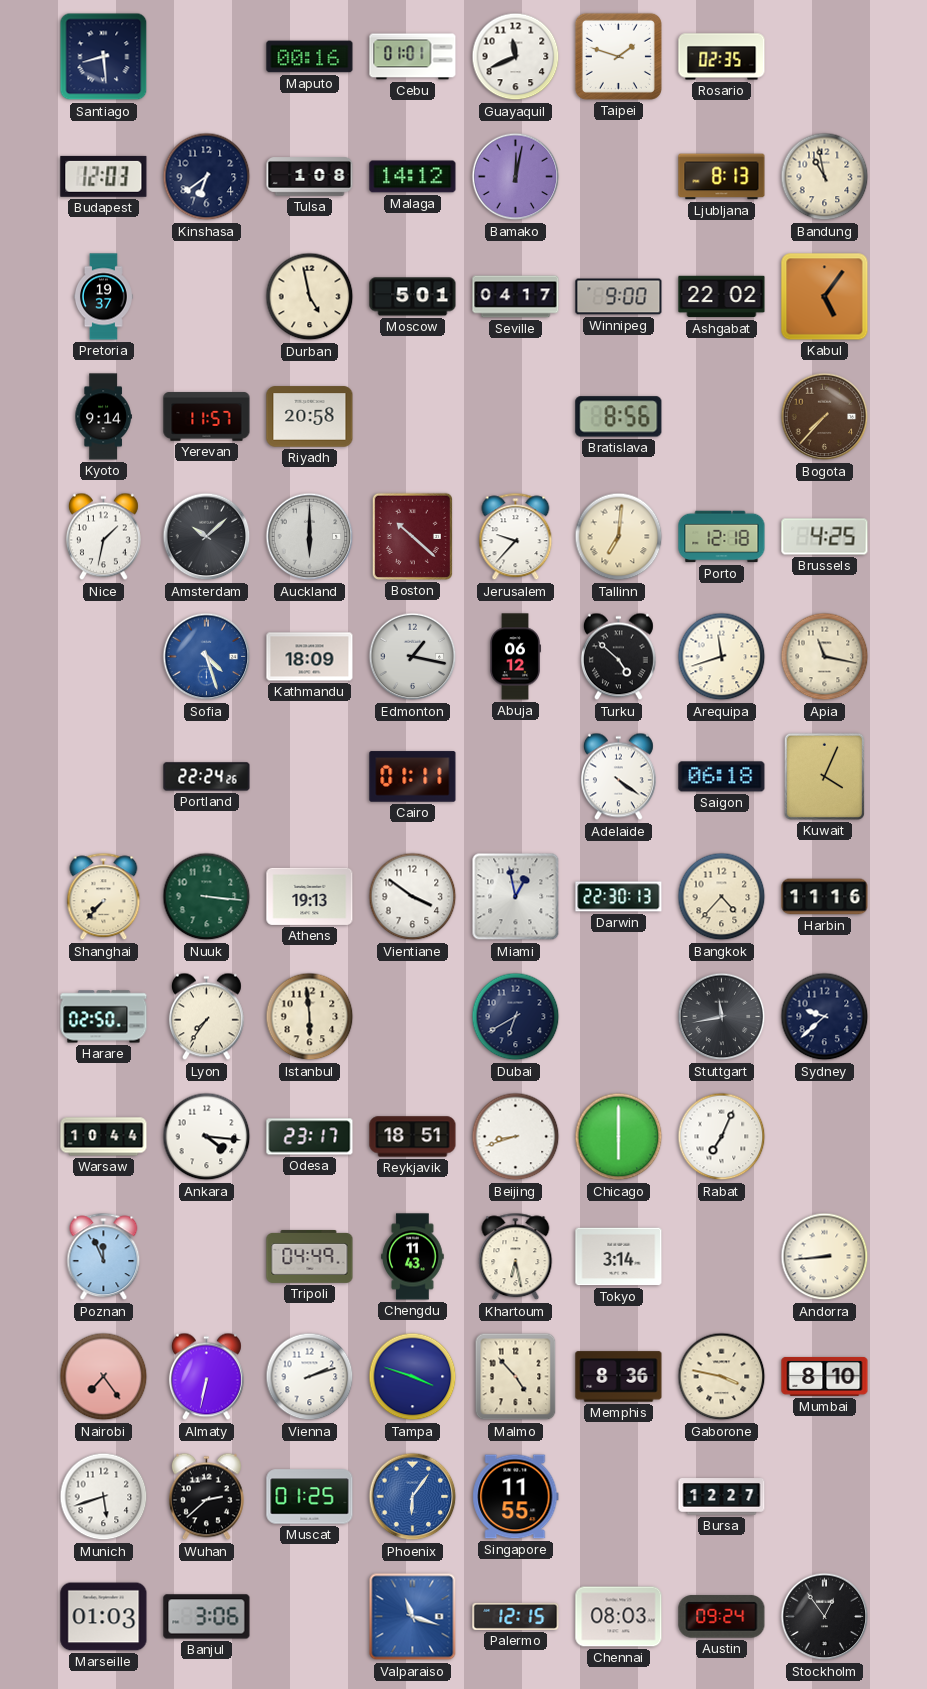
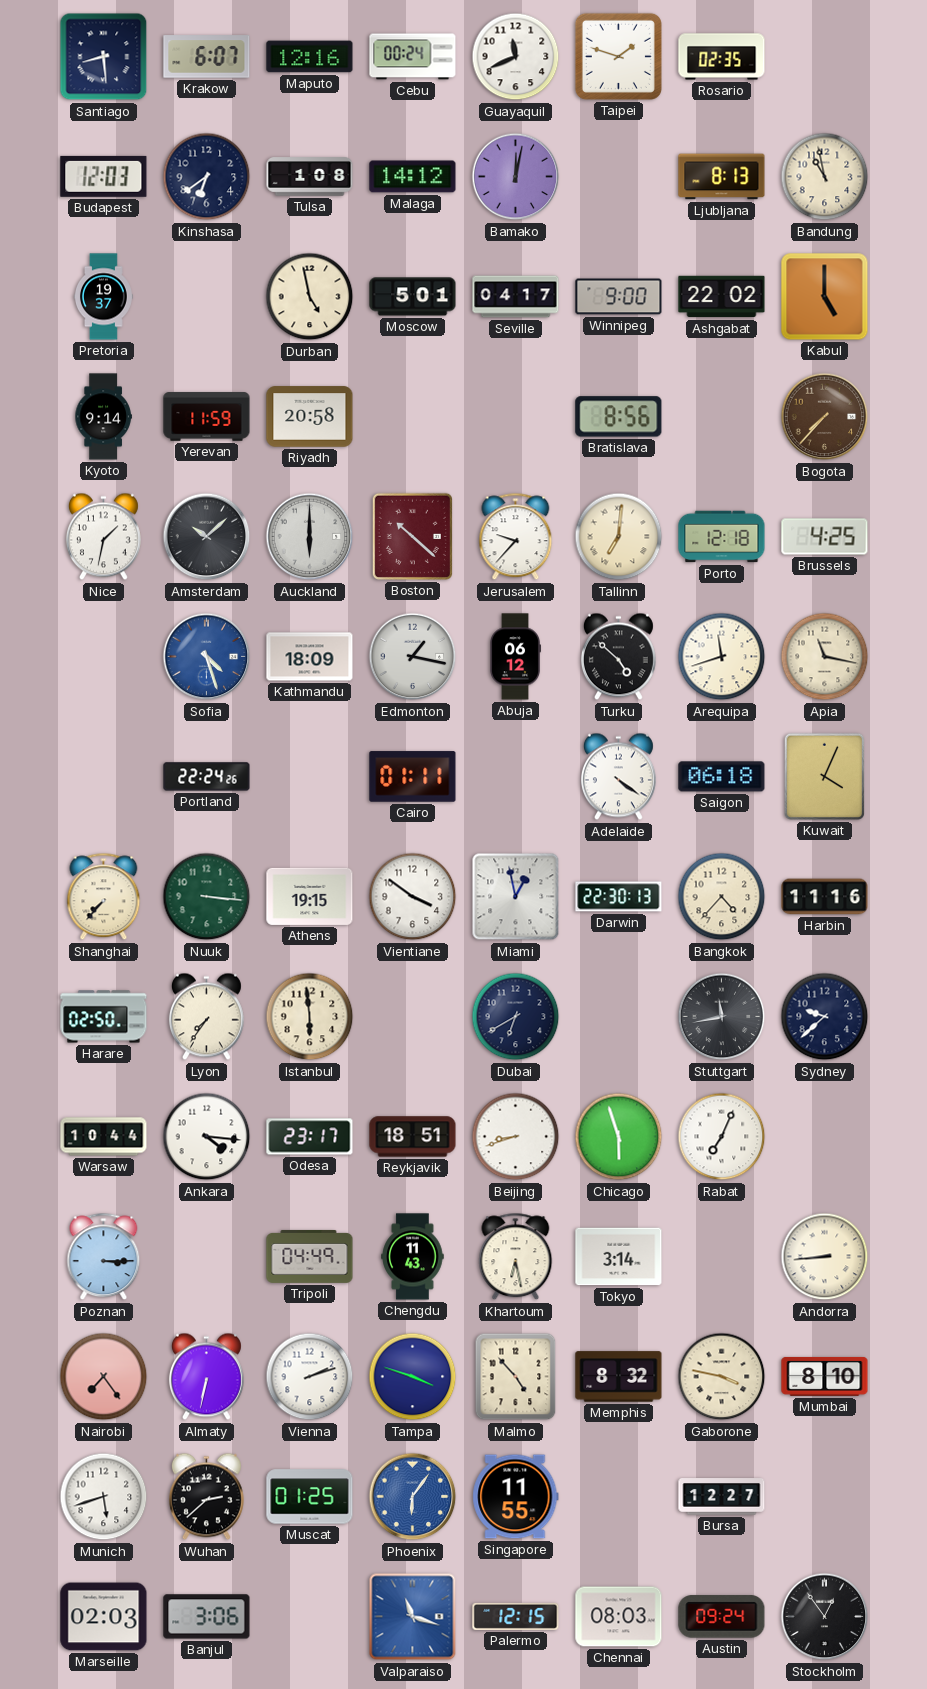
Krakow: none -> 6:07
Maputo: 00:16 -> 12:16
Cebu: 01:01 -> 00:24
Kabul: 5:06 -> 5:00
Yerevan: 11:57 -> 11:59
Athens: 19:13 -> 19:15
Chicago: 6:00 -> 5:57
Poznan: 11:56 -> 3:15
Memphis: 8:36 -> 8:32
Marseille: 01:03 -> 02:03
